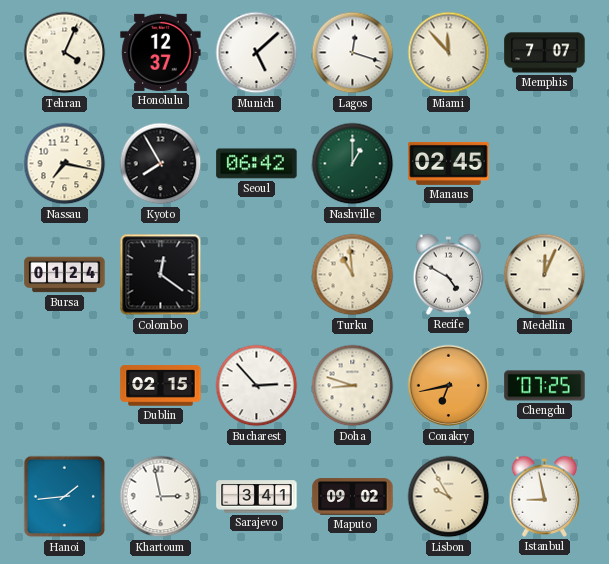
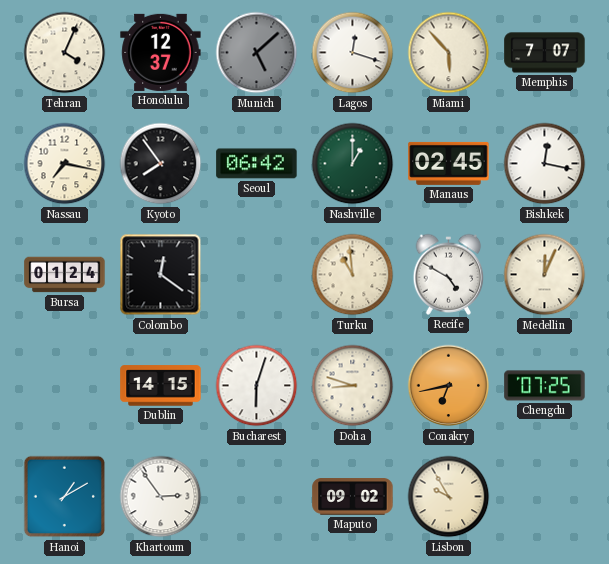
Munich dial: white -> grey
Miami: 11:53 -> 5:53
Kyoto: 7:55 -> 7:54
Bishkek: none -> 12:17
Dublin: 02:15 -> 14:15
Bucharest: 2:53 -> 6:03
Hanoi: 1:44 -> 1:10
Khartoum: 2:58 -> 2:54
Sarajevo: 3:41 -> none
Istanbul: 8:58 -> none
